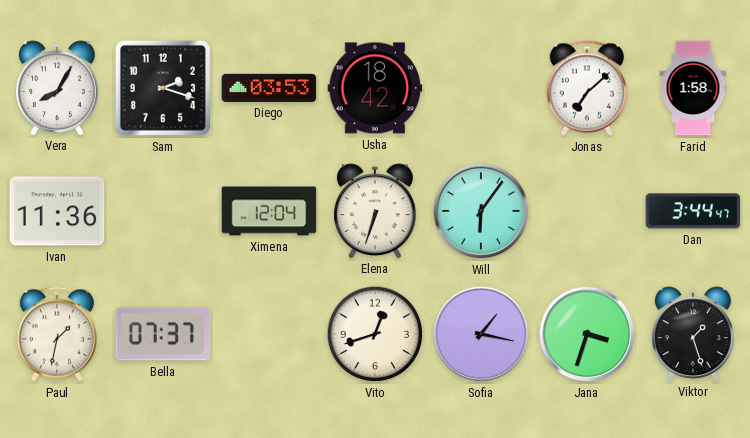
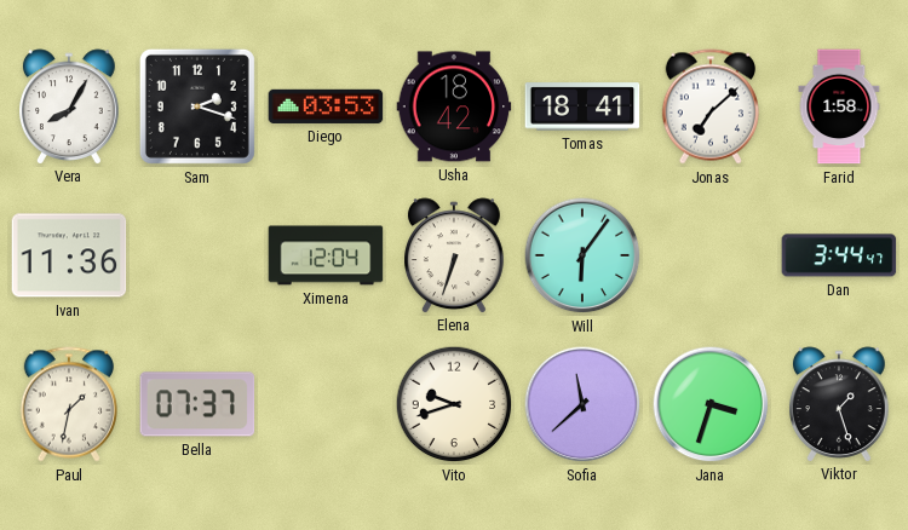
Tomas: none -> 18:41
Vito: 12:42 -> 9:42
Sofia: 1:17 -> 11:38
